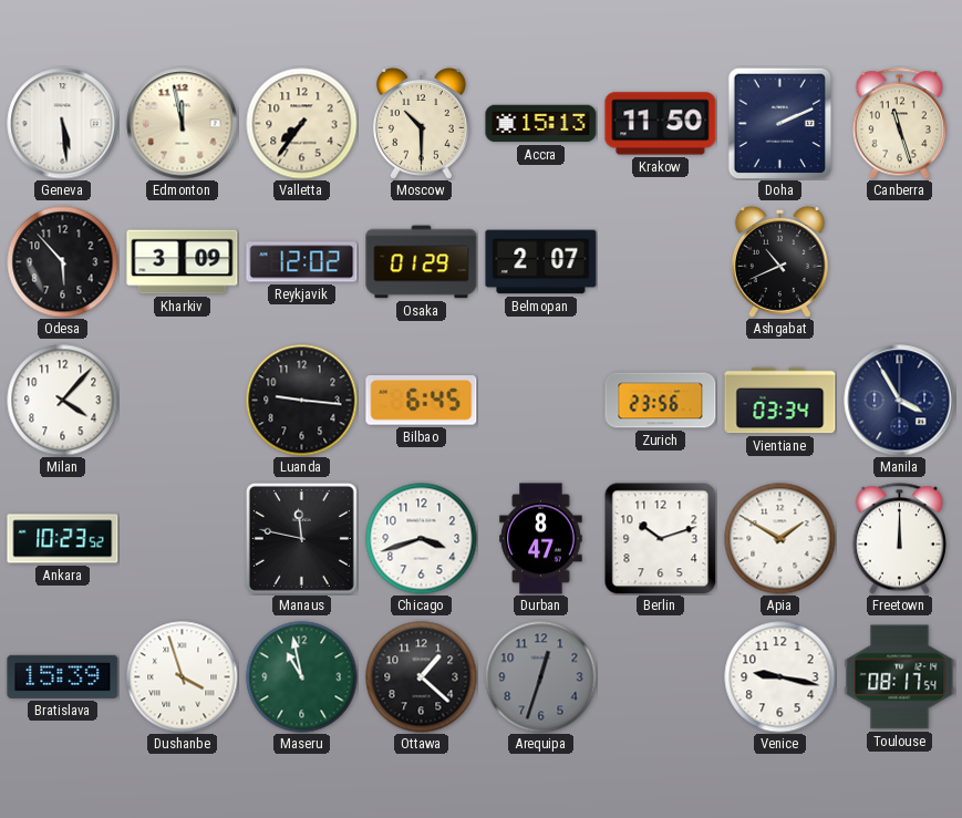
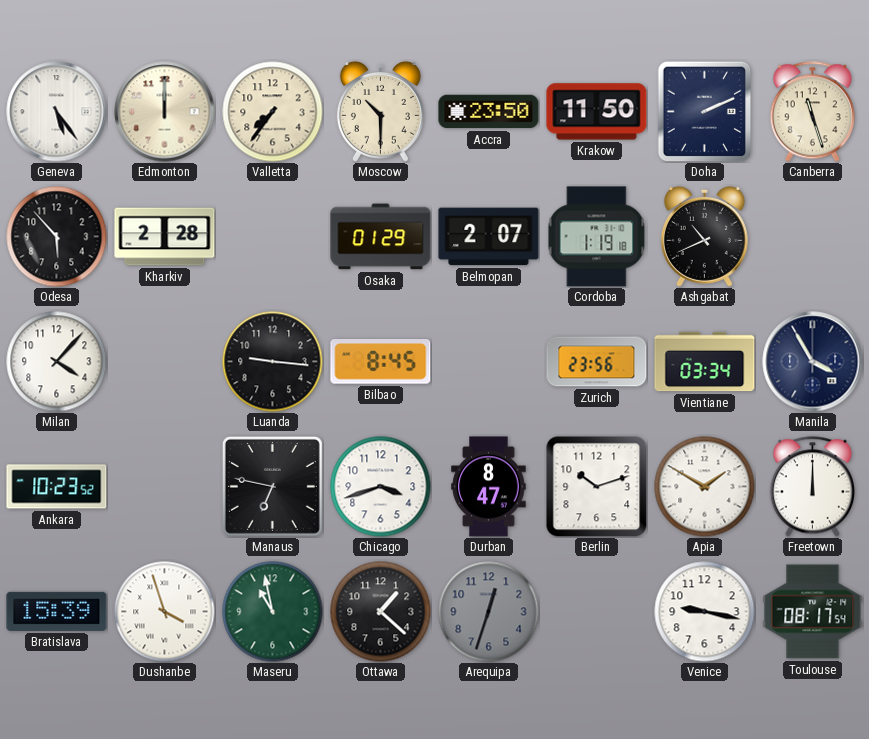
Geneva: 5:29 -> 5:24
Edmonton: 11:58 -> 12:00
Accra: 15:13 -> 23:50
Kharkiv: 3:09 -> 2:28
Reykjavik: 12:02 -> none
Cordoba: none -> 1:19
Bilbao: 6:45 -> 8:45
Manaus: 11:47 -> 6:47
